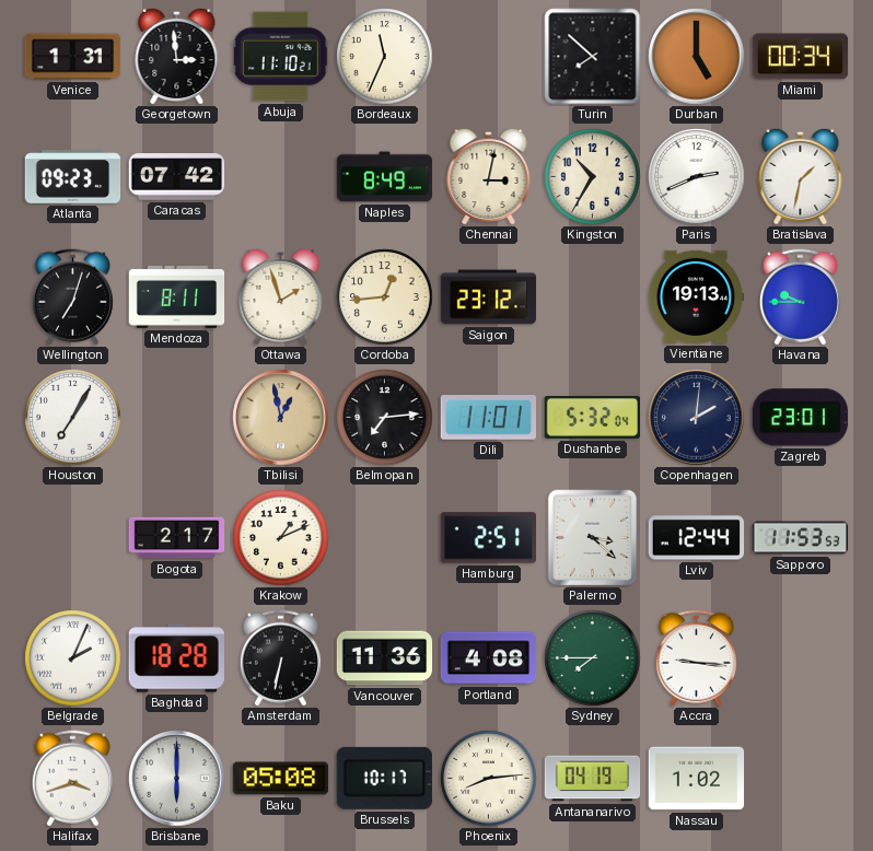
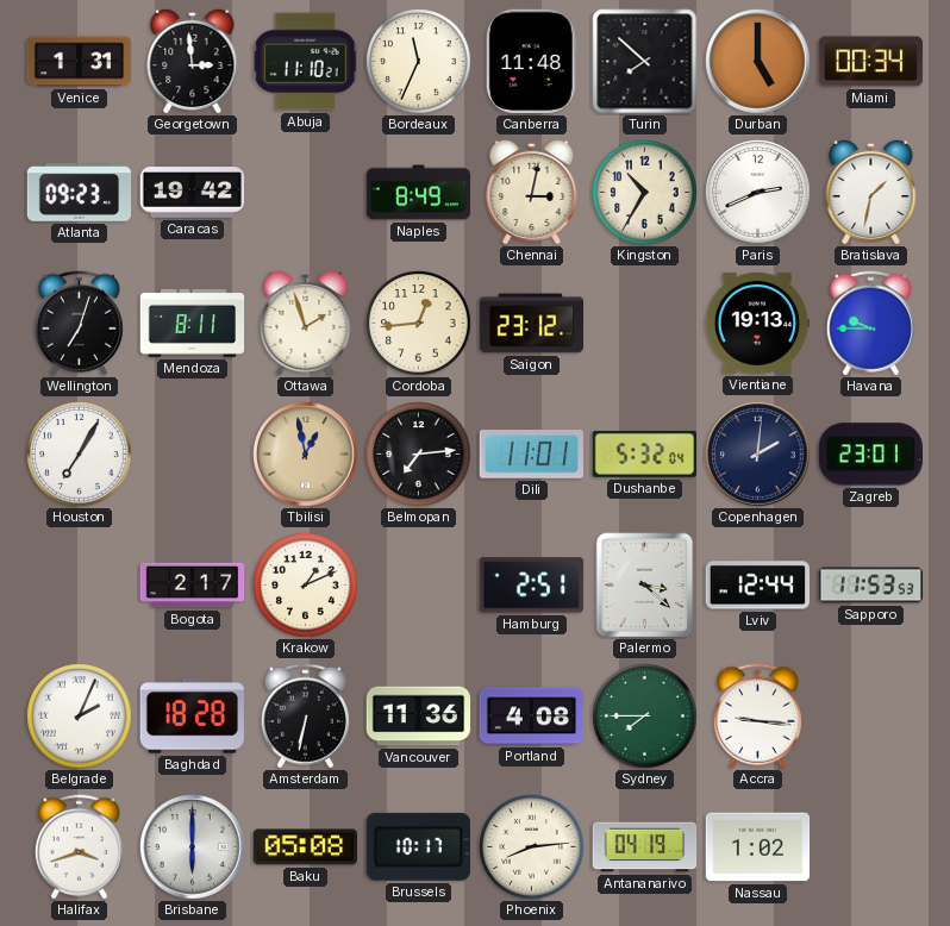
Canberra: none -> 11:48
Caracas: 07:42 -> 19:42
